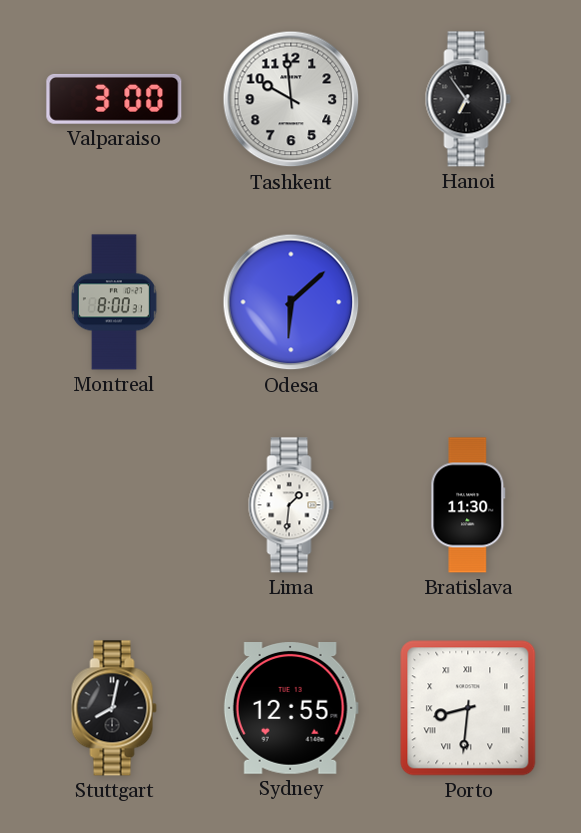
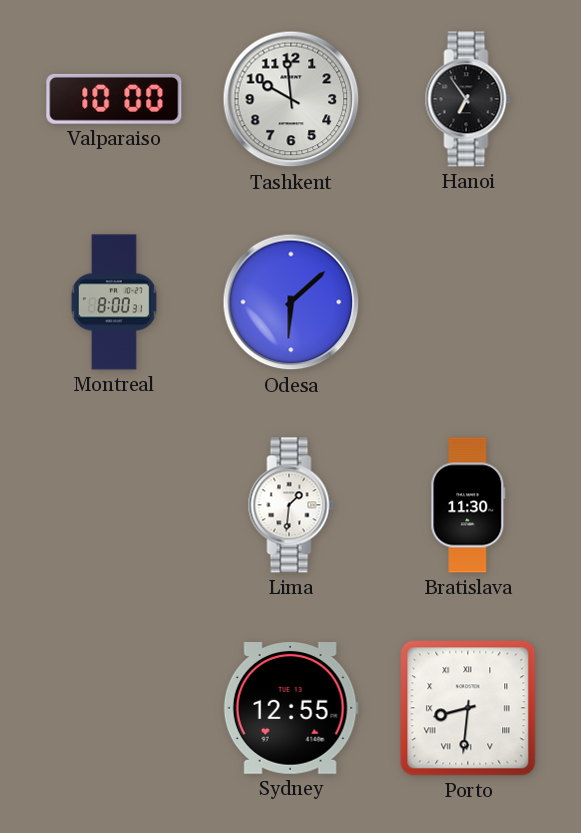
Valparaiso: 3:00 -> 10:00
Stuttgart: 8:02 -> none
